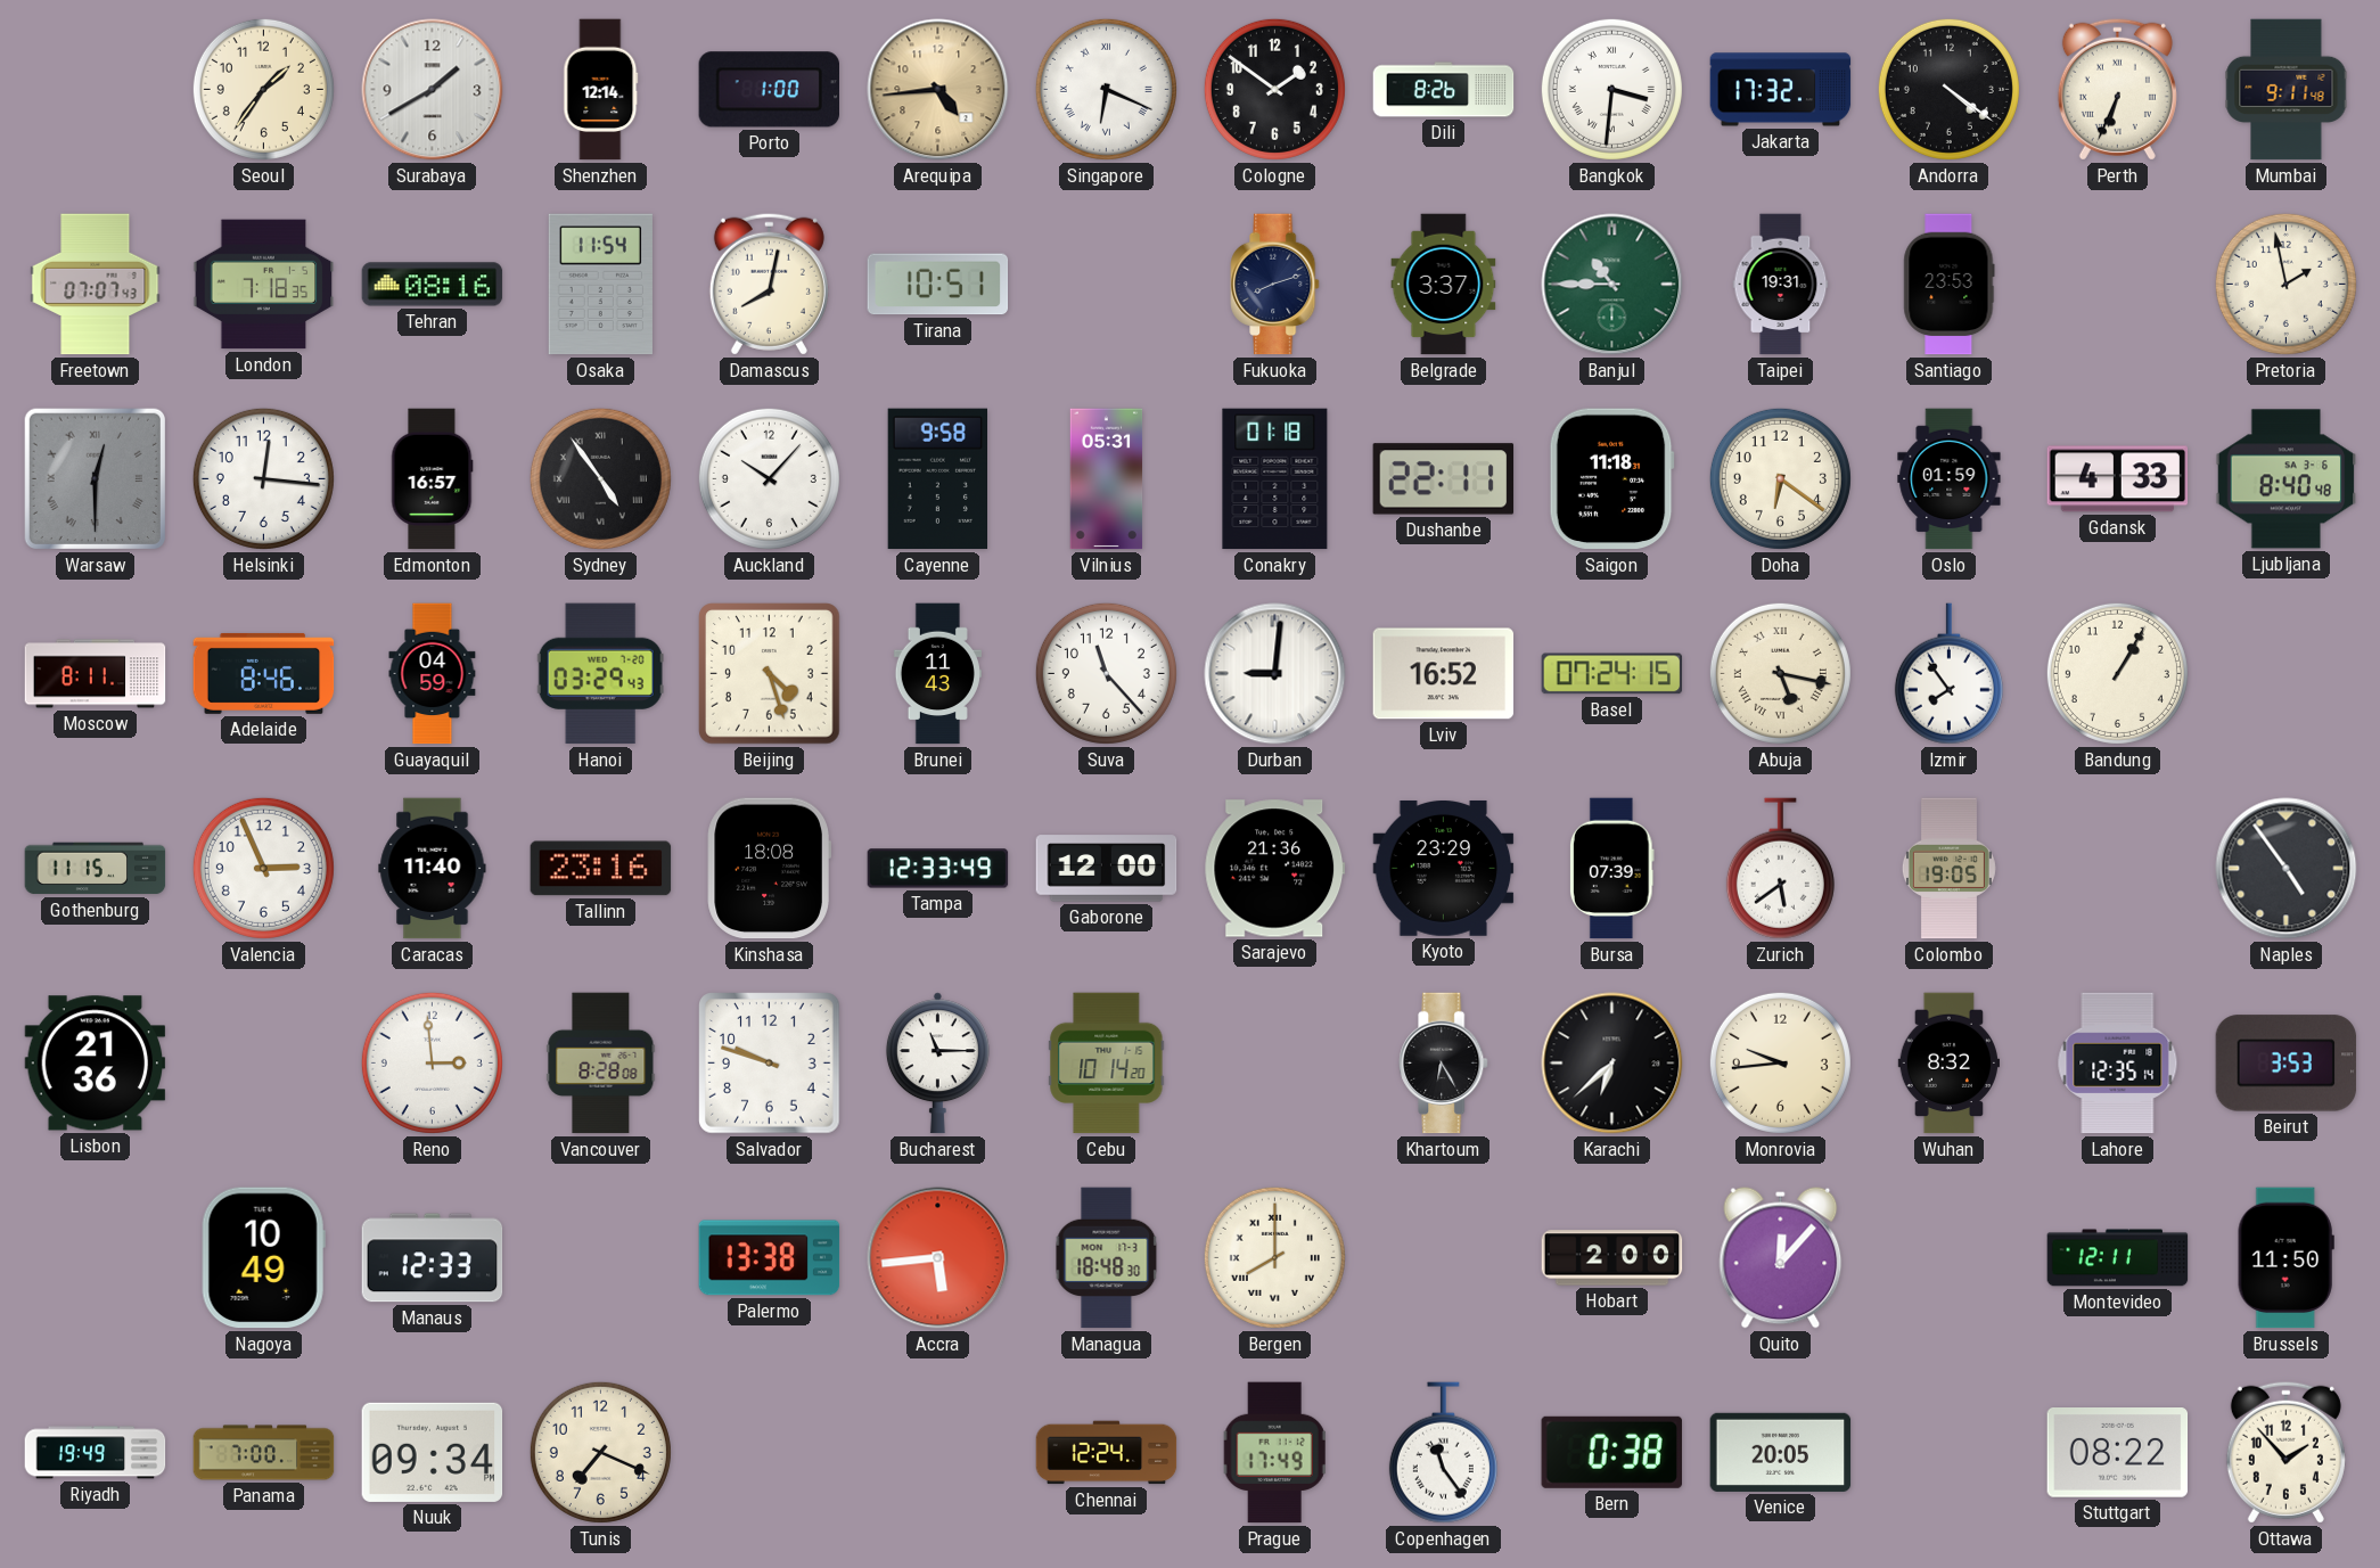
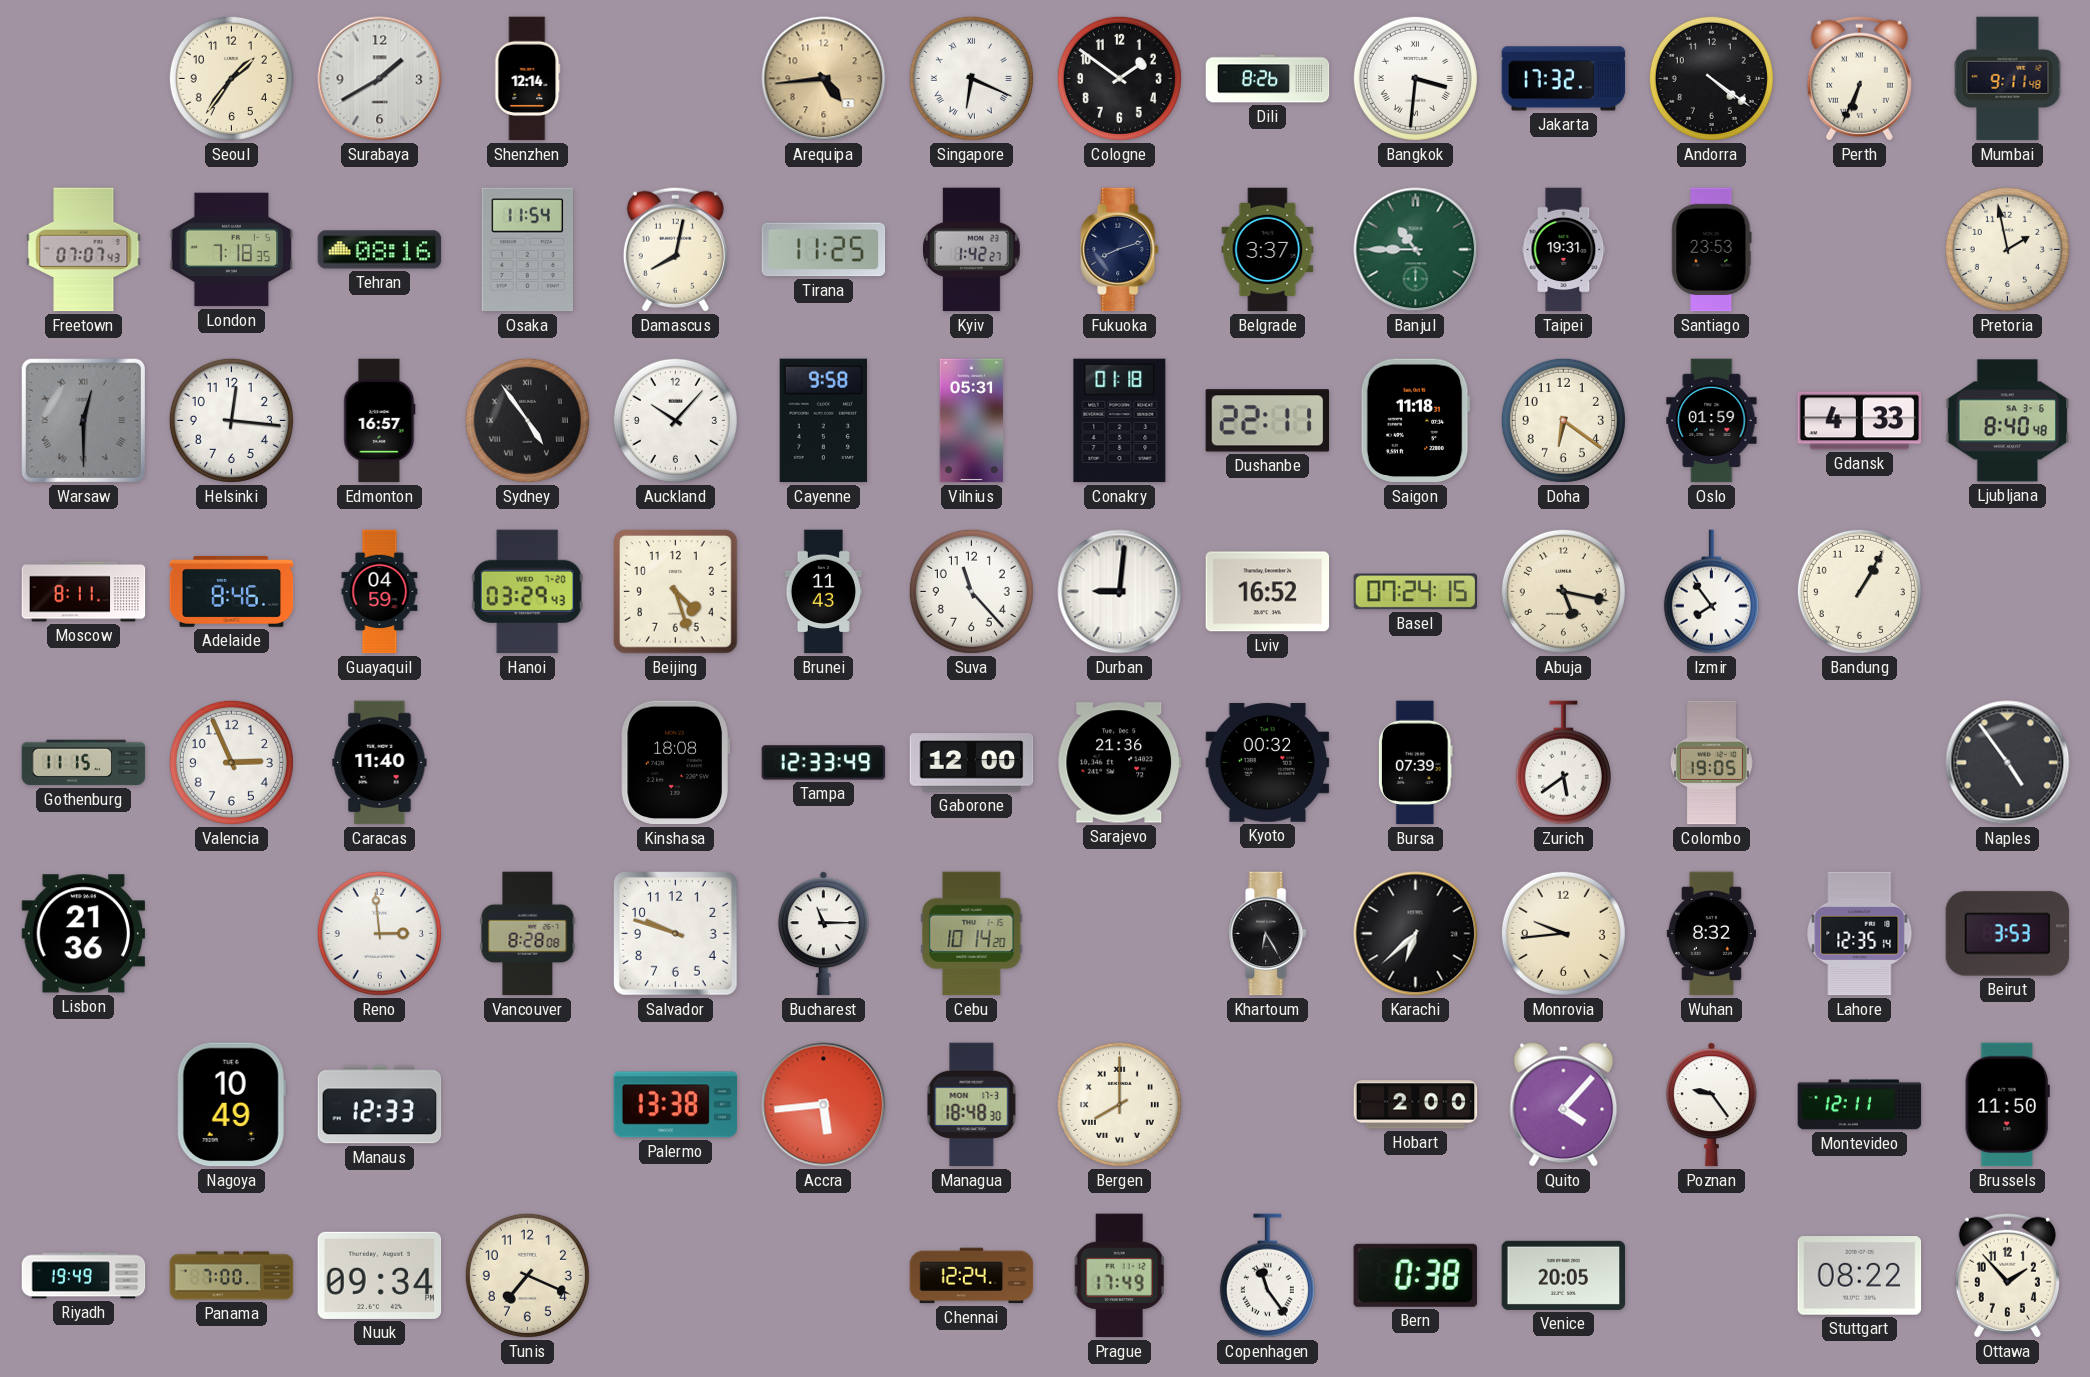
Porto: 1:00 -> none
Tirana: 10:51 -> 11:25
Kyiv: none -> 1:42
Abuja numerals: Roman -> Arabic
Tallinn: 23:16 -> none
Kyoto: 23:29 -> 00:32
Quito: 12:07 -> 4:07
Poznan: none -> 9:24
